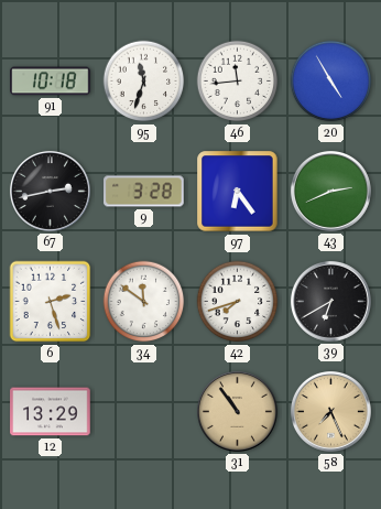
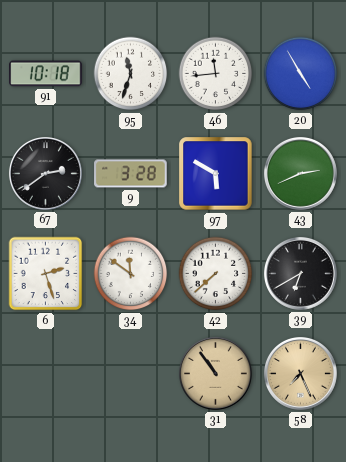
67: 2:43 -> 2:39
97: 6:24 -> 5:50
42: 7:42 -> 7:38
12: 13:29 -> none
